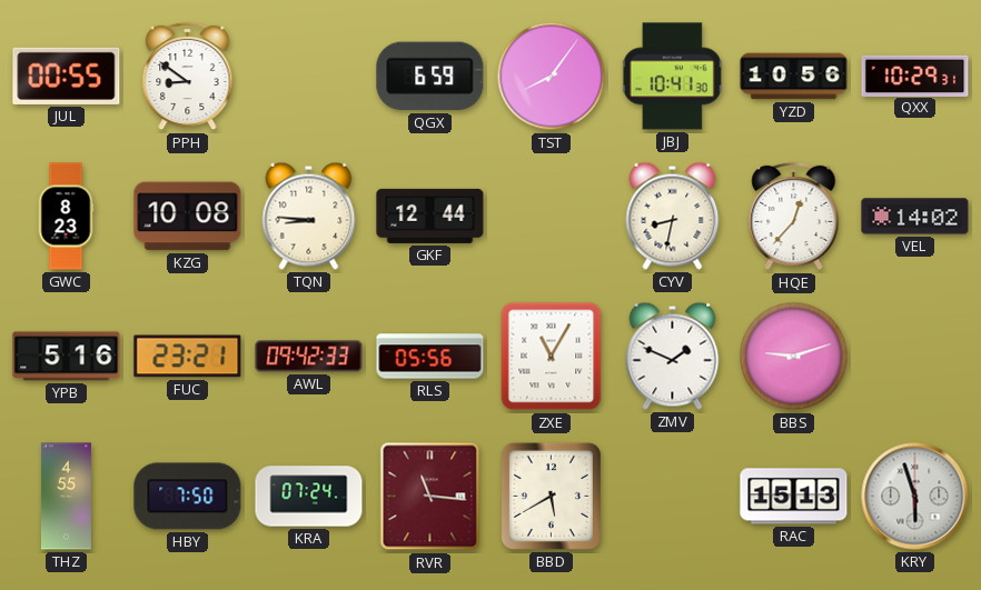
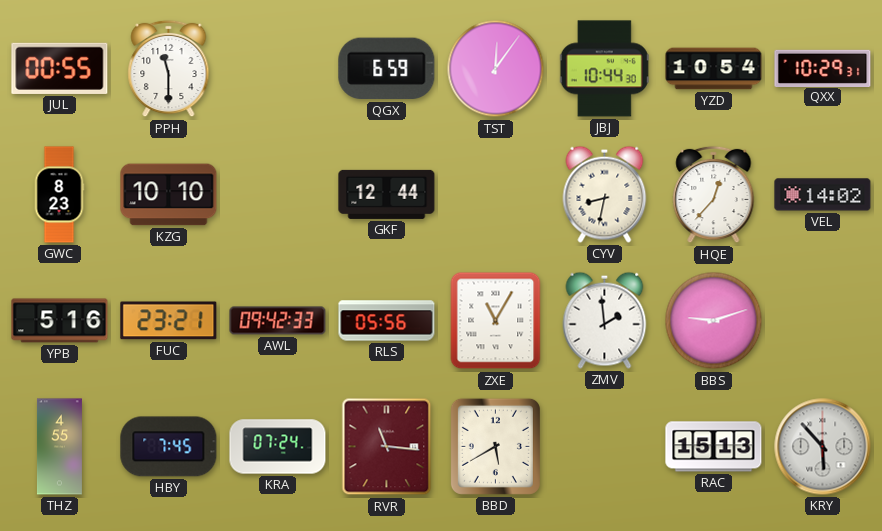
PPH: 8:51 -> 11:30
TST: 8:06 -> 12:06
JBJ: 10:41 -> 10:44
YZD: 10:56 -> 10:54
KZG: 10:08 -> 10:10
TQN: 8:46 -> none
ZMV: 1:49 -> 1:59
HBY: 7:50 -> 7:45
KRY: 5:57 -> 5:53
